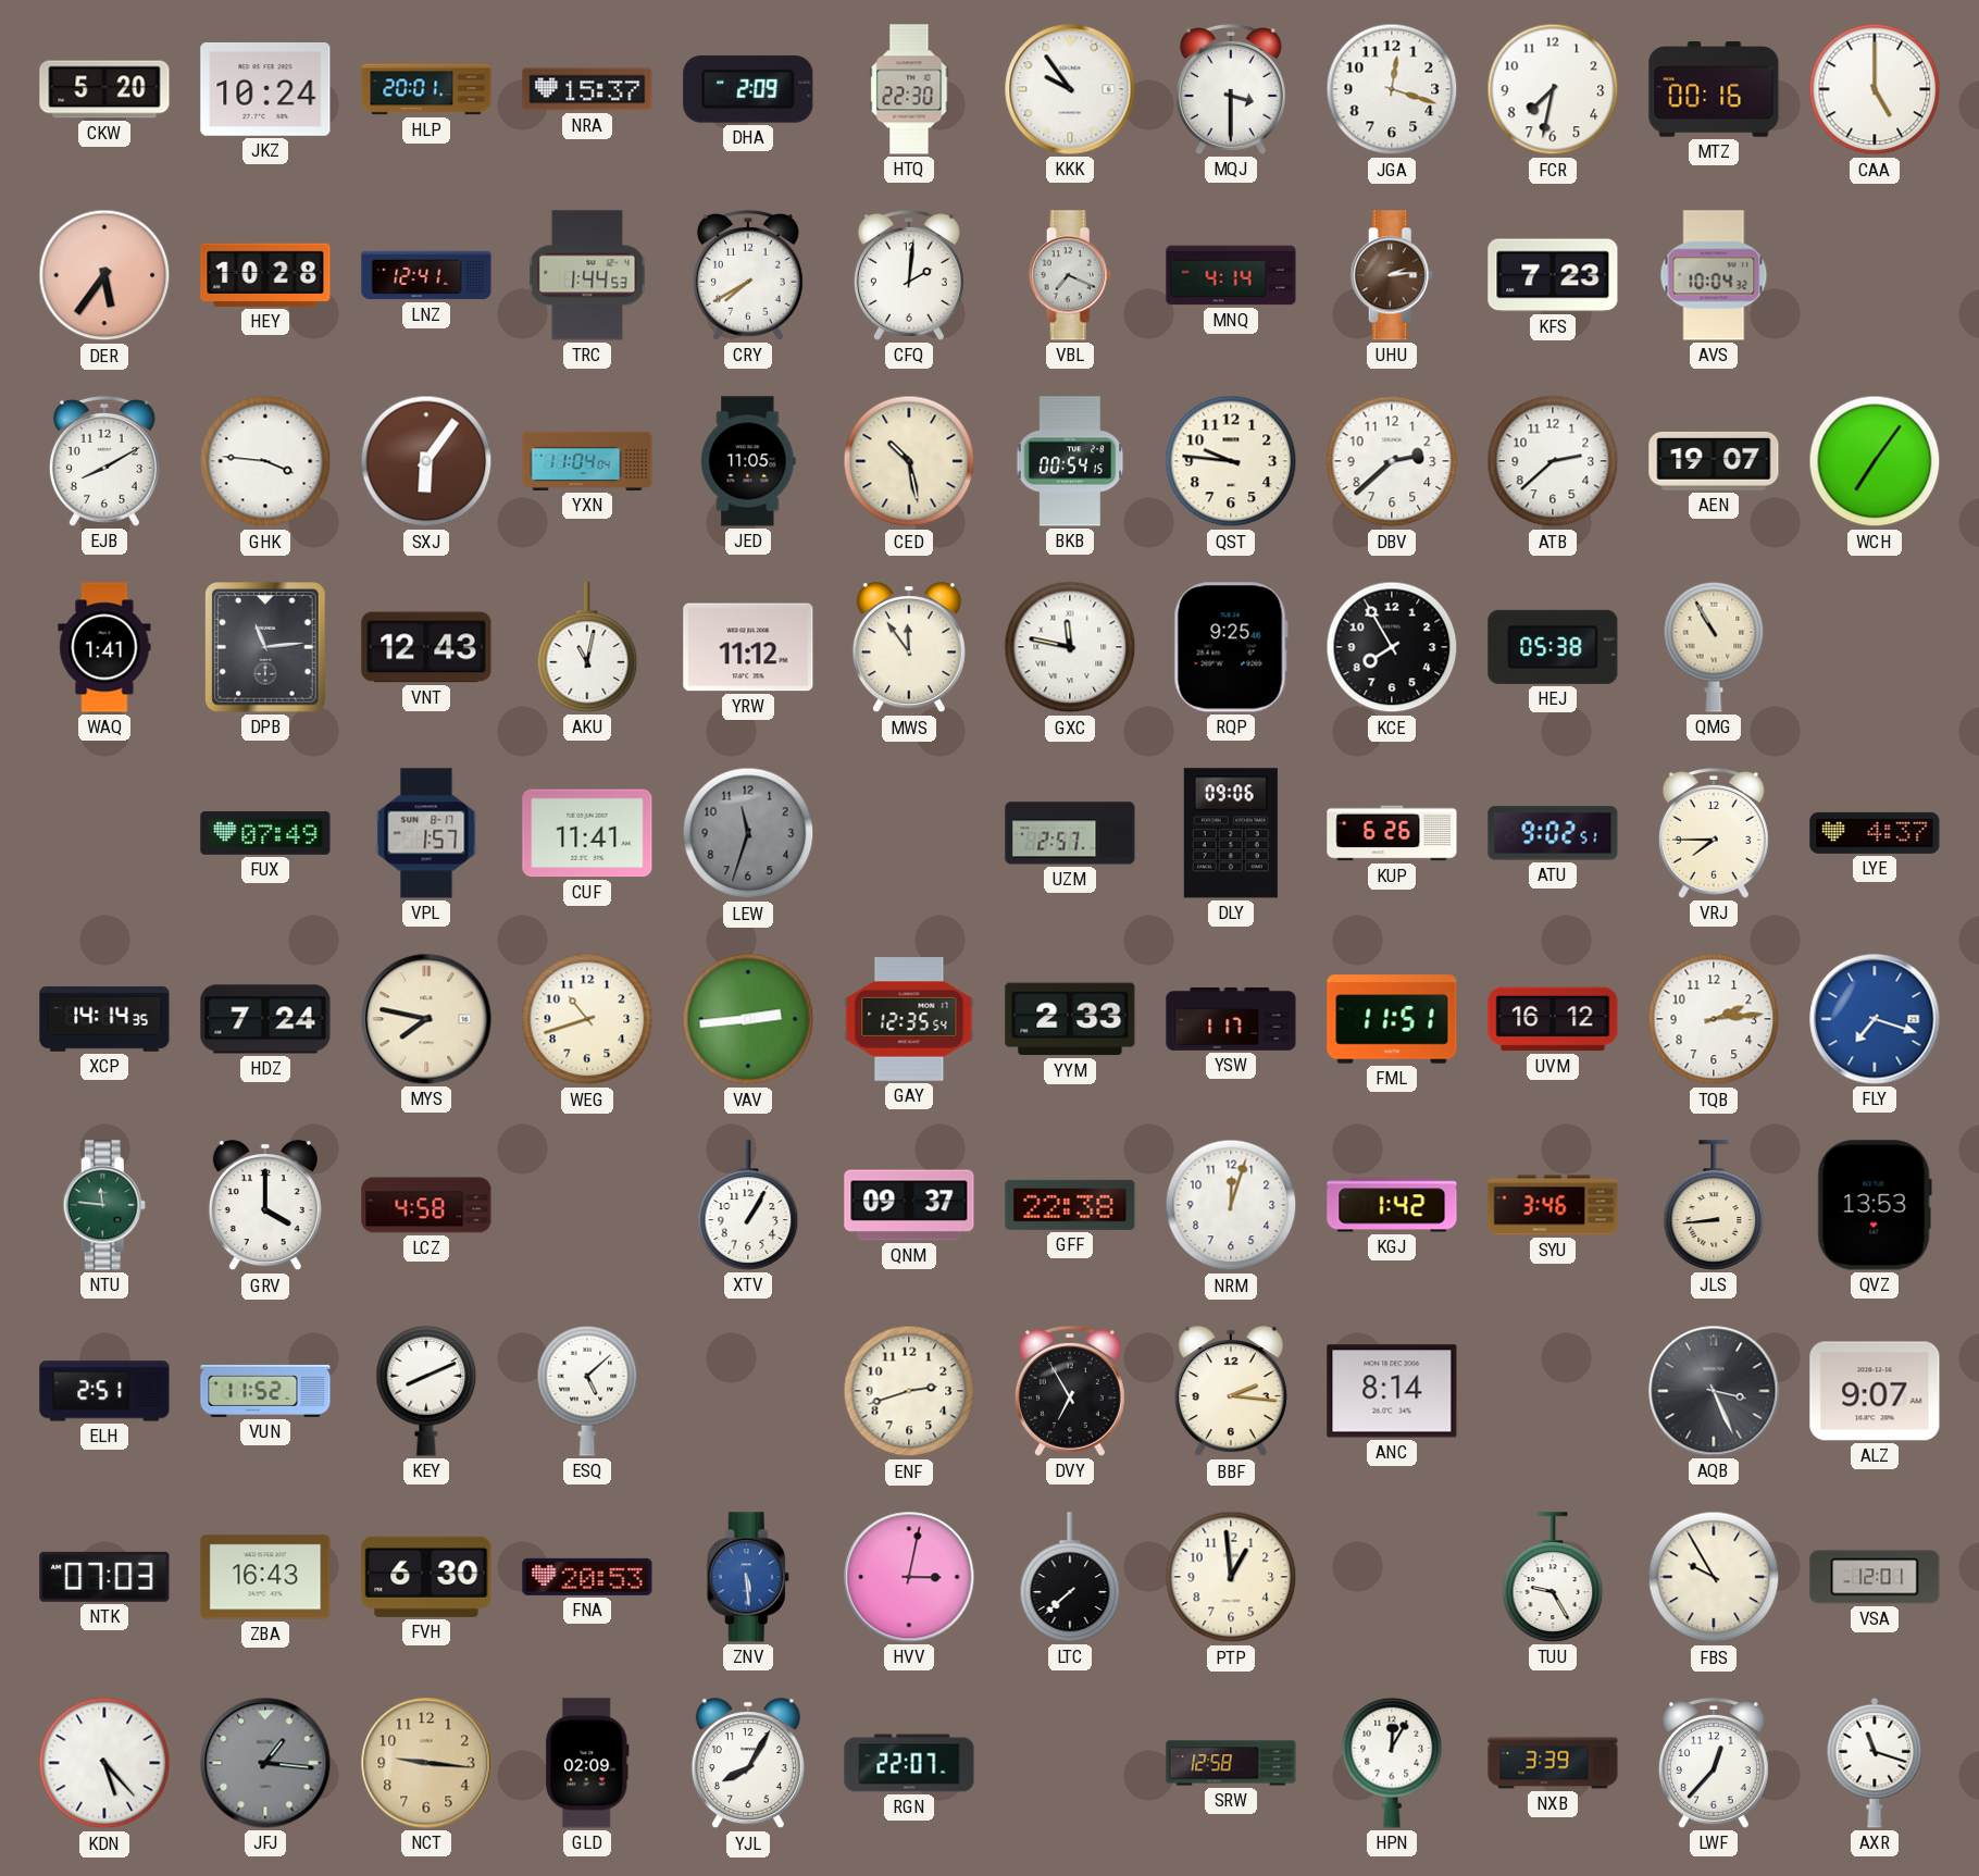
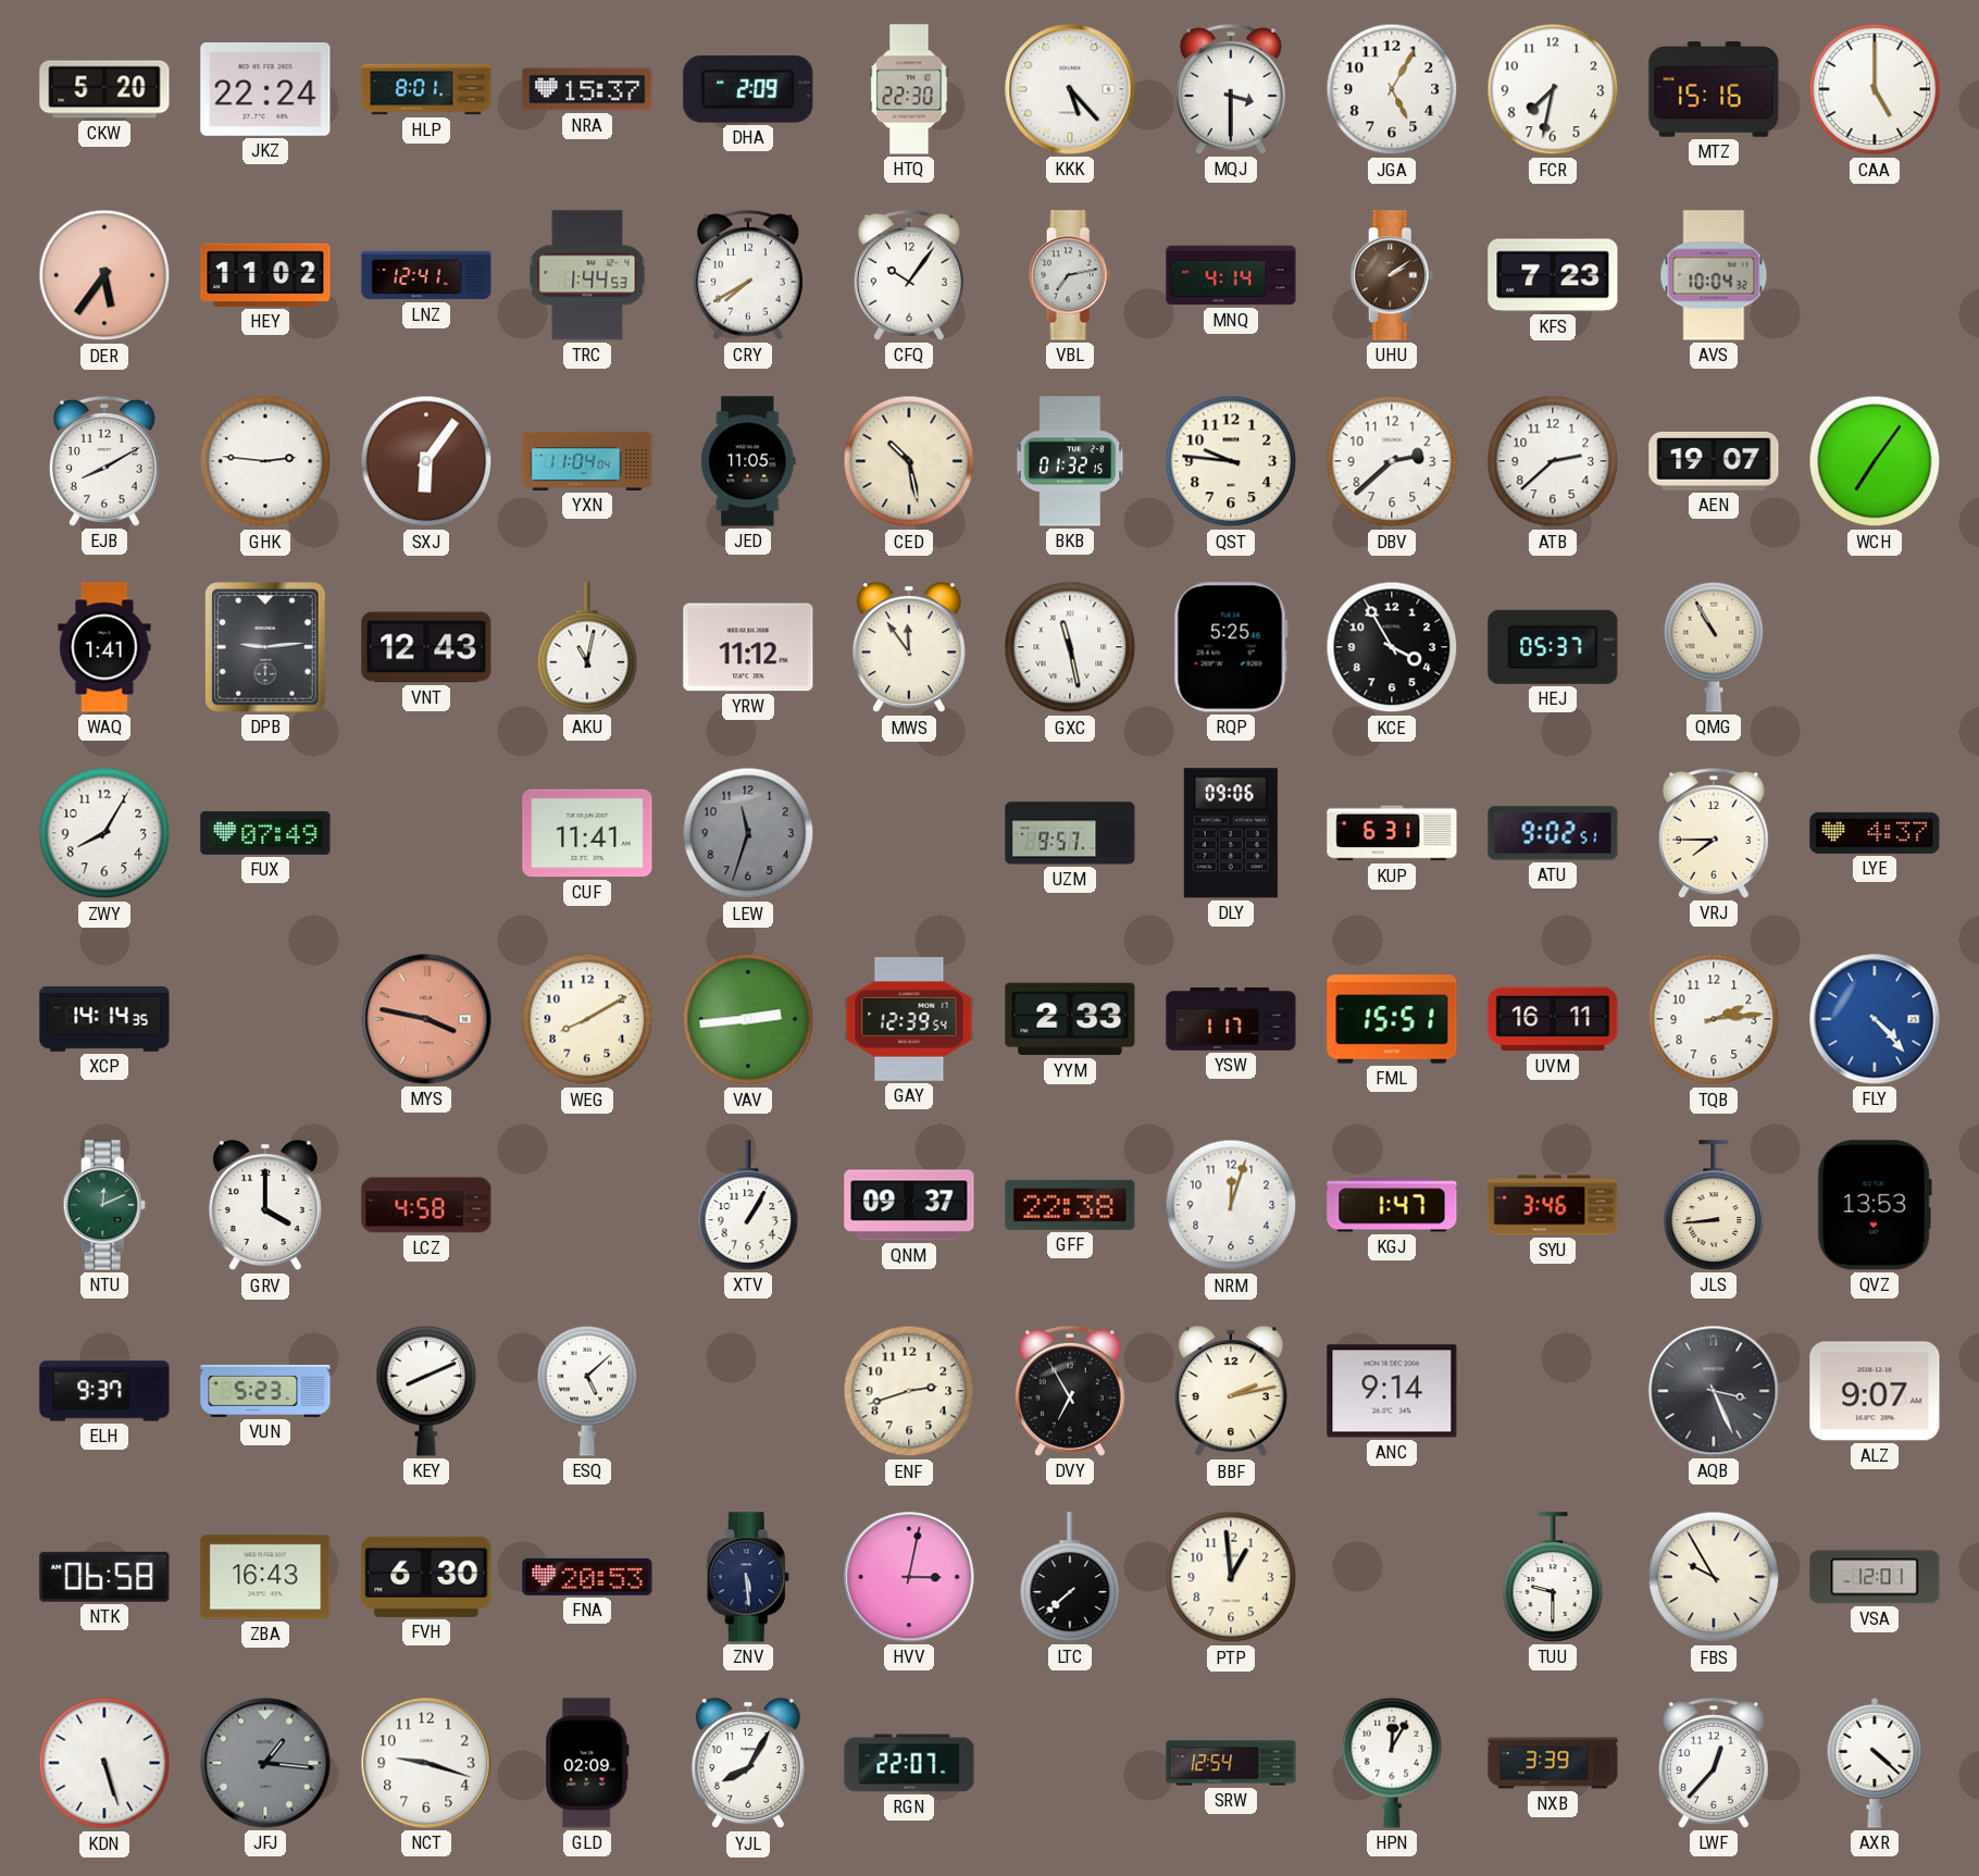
JKZ: 10:24 -> 22:24
HLP: 20:01 -> 8:01
KKK: 9:54 -> 5:23
JGA: 12:18 -> 5:05
MTZ: 00:16 -> 15:16
HEY: 10:28 -> 11:02
CFQ: 2:01 -> 10:06
VBL: 7:19 -> 7:13
UHU: 2:14 -> 2:09
GHK: 3:46 -> 2:46
BKB: 00:54 -> 01:32
DPB: 11:14 -> 9:14
GXC: 11:47 -> 11:28
RQP: 9:25 -> 5:25
KCE: 7:55 -> 3:55
HEJ: 05:38 -> 05:37
ZWY: none -> 8:05
VPL: 1:57 -> none
UZM: 2:57 -> 9:57
KUP: 6:26 -> 6:31
HDZ: 7:24 -> none
MYS: 7:47 -> 3:47
MYS dial: cream -> salmon
WEG: 10:42 -> 8:10
GAY: 12:35 -> 12:39
FML: 11:51 -> 15:51
UVM: 16:12 -> 16:11
FLY: 7:18 -> 4:23
NTU: 11:46 -> 12:11
KGJ: 1:42 -> 1:47
ELH: 2:51 -> 9:37
VUN: 11:52 -> 5:23
BBF: 2:16 -> 2:13
ANC: 8:14 -> 9:14
NTK: 07:03 -> 06:58
ZNV dial: blue -> navy
TUU: 9:25 -> 9:30
KDN: 5:23 -> 5:27
NCT: 9:16 -> 9:18
NCT dial: champagne -> white
SRW: 12:58 -> 12:54
AXR: 11:18 -> 4:22
